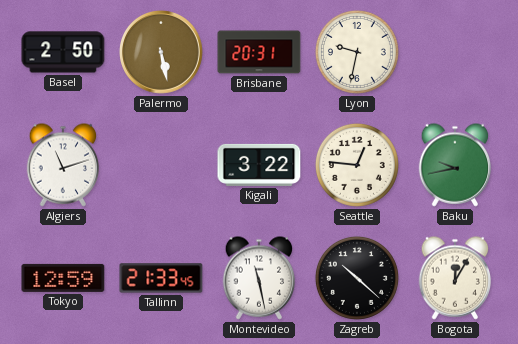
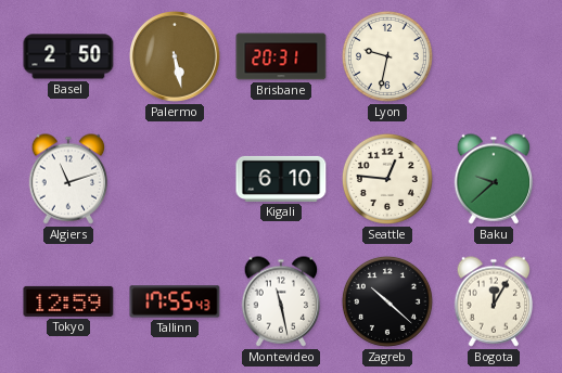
Kigali: 3:22 -> 6:10
Baku: 9:43 -> 9:38
Tallinn: 21:33 -> 17:55
